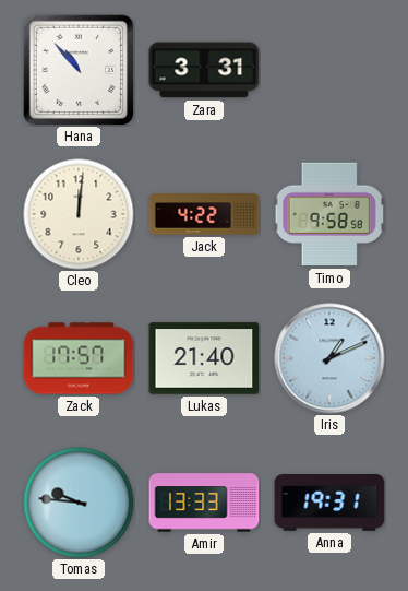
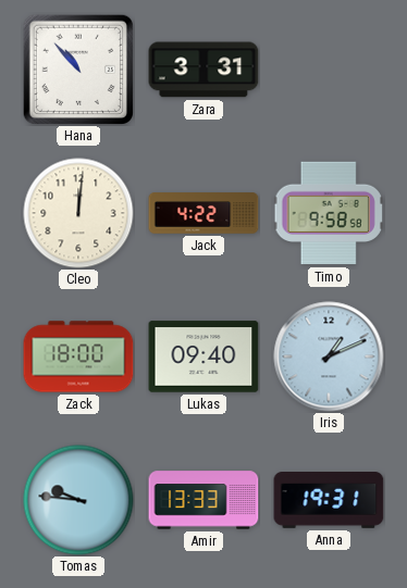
Zack: 17:57 -> 18:00
Lukas: 21:40 -> 09:40
